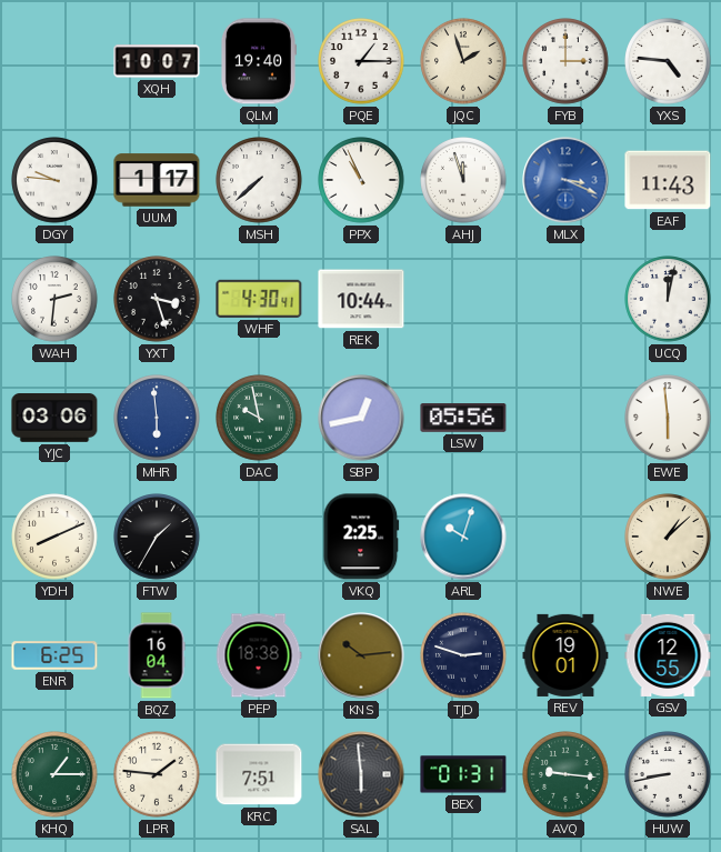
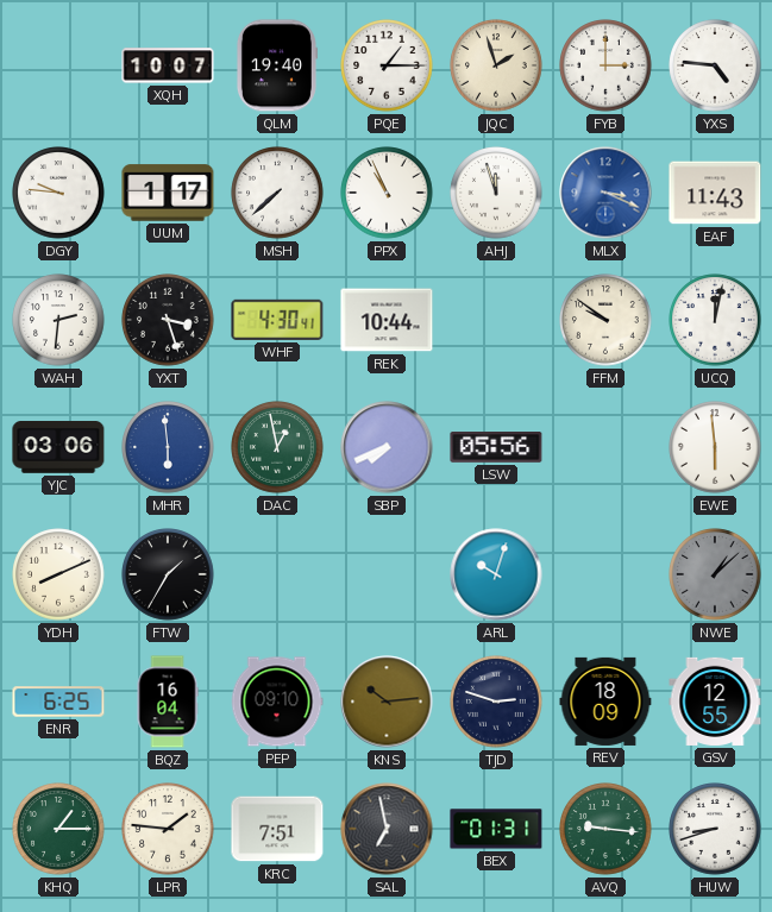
FFM: none -> 9:51
DAC: 9:58 -> 12:58
SBP: 12:43 -> 7:41
VKQ: 2:25 -> none
NWE dial: cream -> grey
PEP: 18:38 -> 09:10
REV: 19:01 -> 18:09
SAL: 5:59 -> 6:58
HUW: 8:43 -> 8:42
